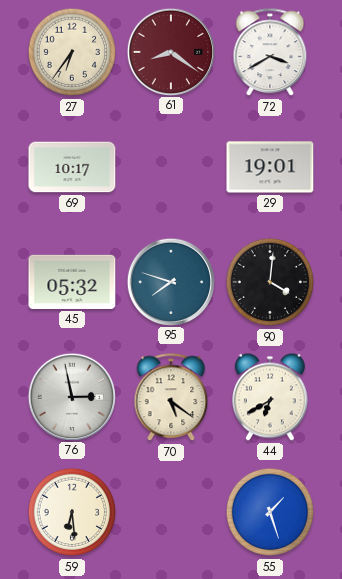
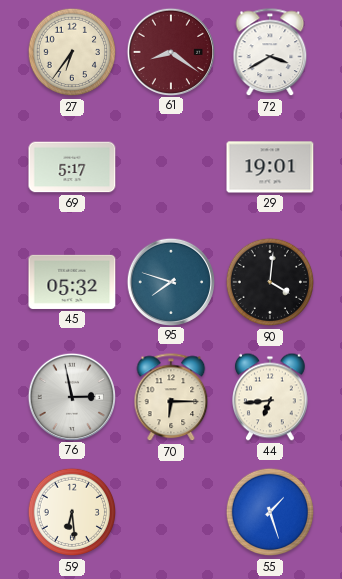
69: 10:17 -> 5:17
70: 5:21 -> 6:15
44: 6:40 -> 6:44
